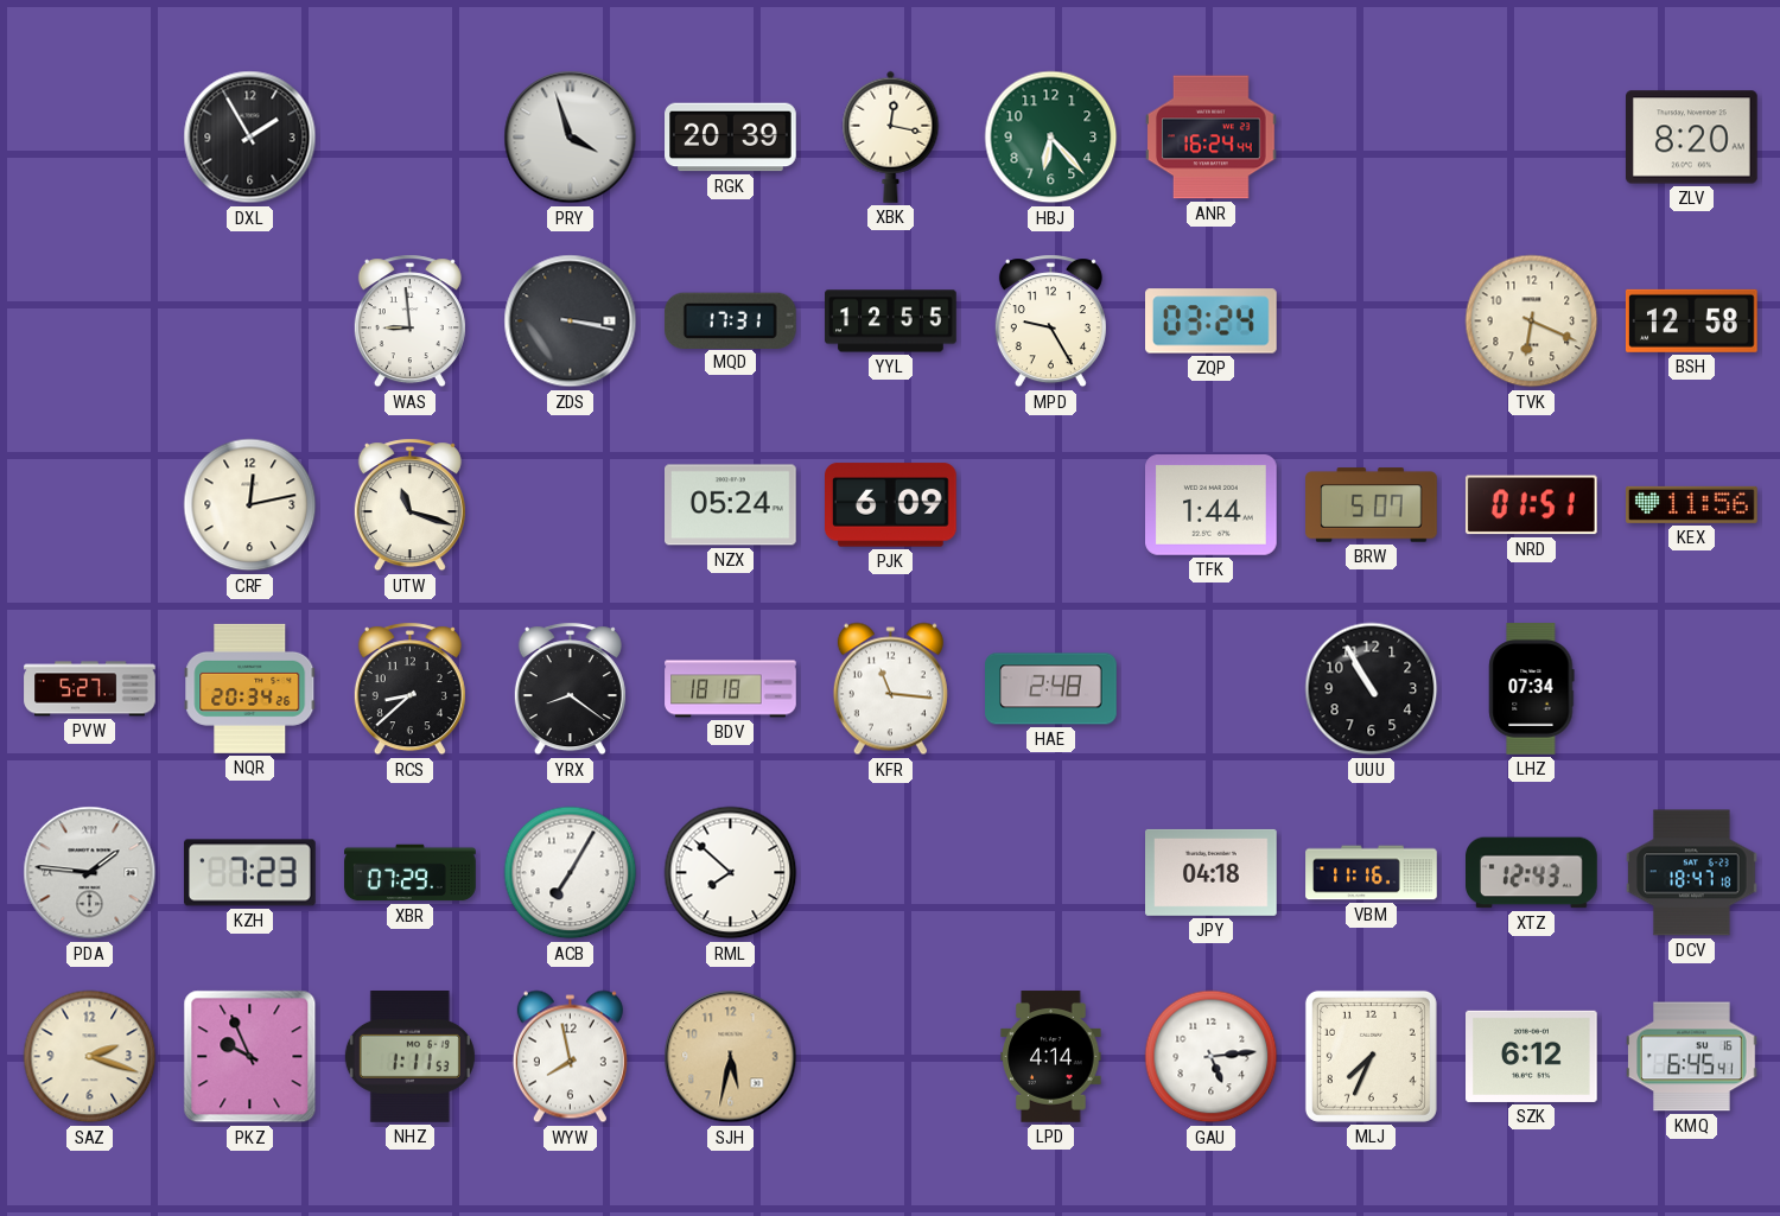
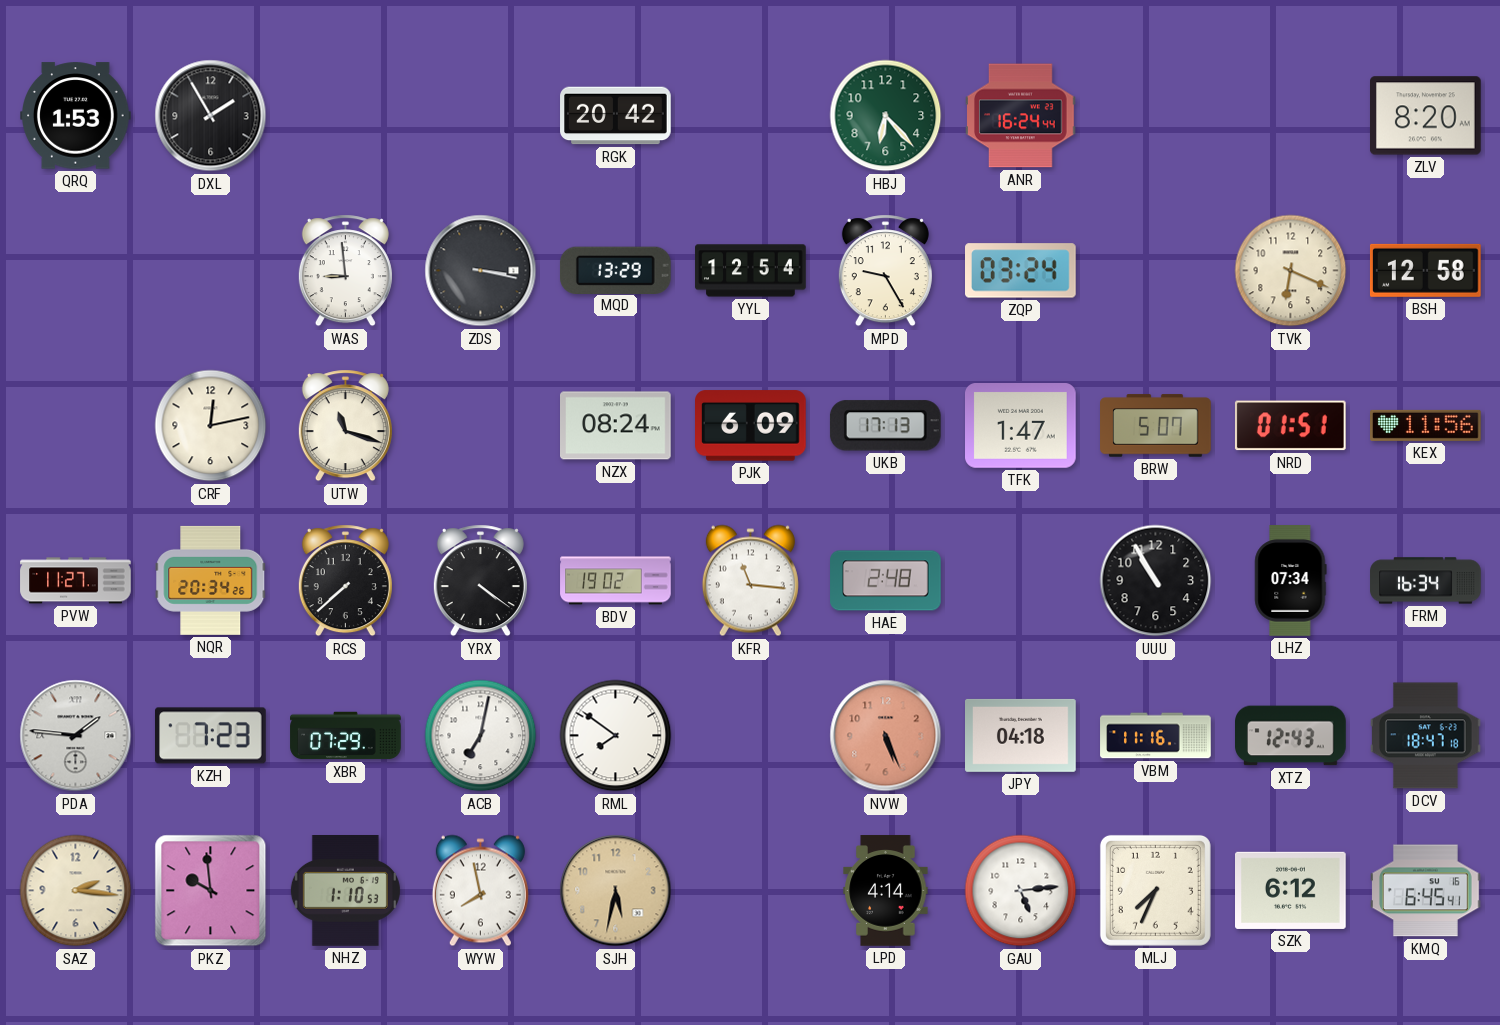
QRQ: none -> 1:53
PRY: 3:57 -> none
RGK: 20:39 -> 20:42
XBK: 12:17 -> none
MQD: 17:31 -> 13:29
YYL: 12:55 -> 12:54
NZX: 05:24 -> 08:24
UKB: none -> 17:13
TFK: 1:44 -> 1:47
PVW: 5:27 -> 11:27
RCS: 8:38 -> 7:38
YRX: 8:21 -> 4:21
BDV: 18:18 -> 19:02
FRM: none -> 16:34
ACB: 7:05 -> 7:02
RML: 7:52 -> 7:51
NVW: none -> 5:26
SAZ: 2:18 -> 2:16
PKZ: 9:56 -> 9:59
NHZ: 1:11 -> 1:10
